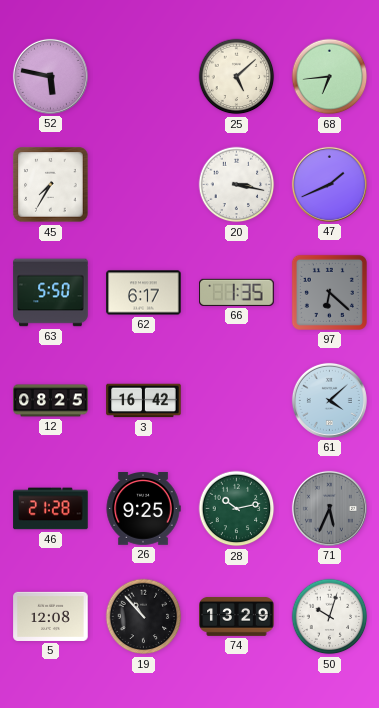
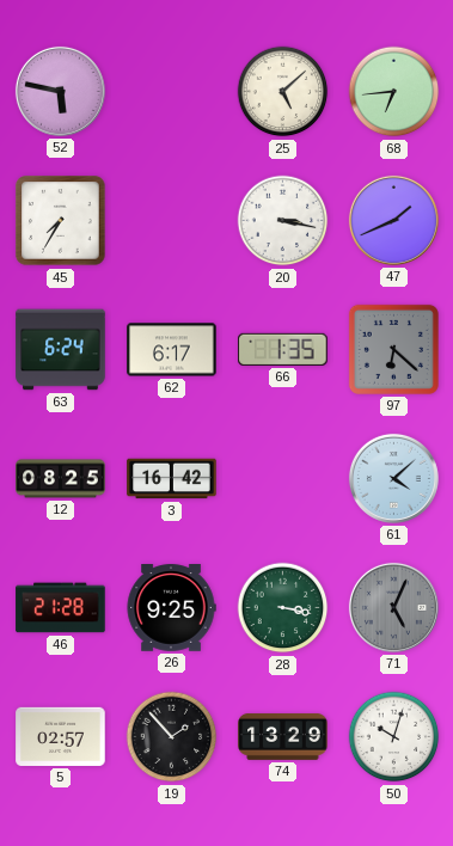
63: 5:50 -> 6:24
28: 10:13 -> 3:17
71: 5:34 -> 5:04
5: 12:08 -> 02:57
19: 10:53 -> 1:53
